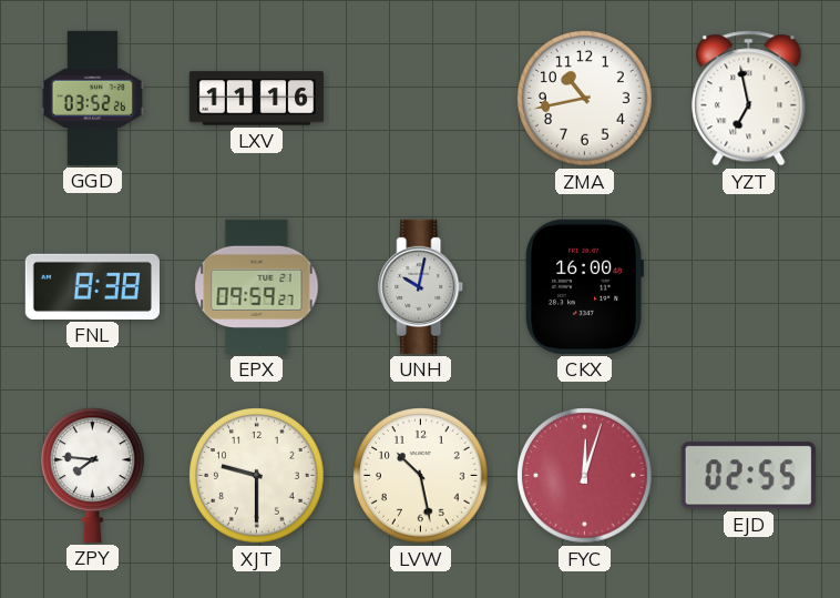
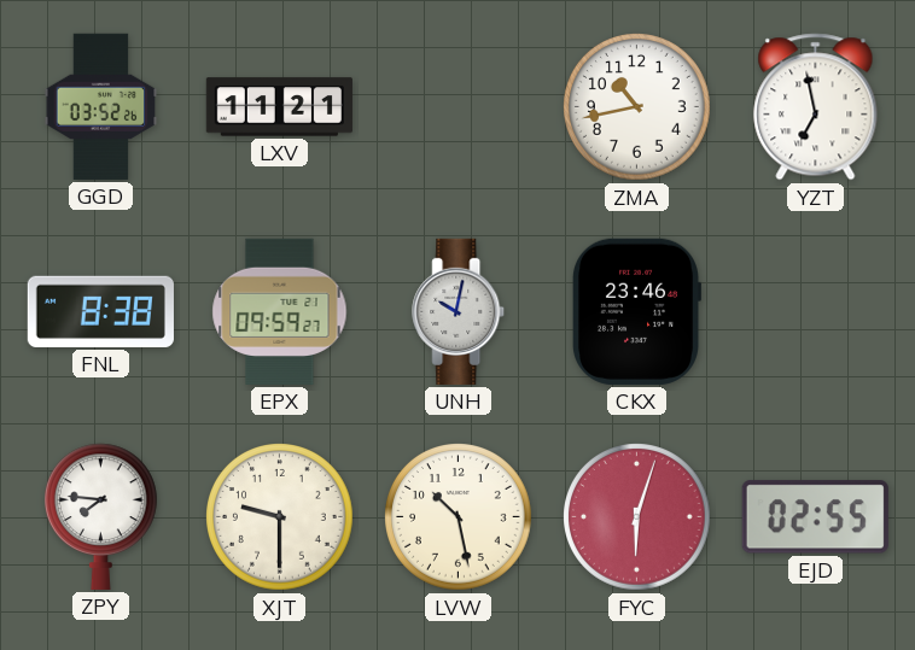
LXV: 11:16 -> 11:21
CKX: 16:00 -> 23:46
FYC: 12:03 -> 6:03
